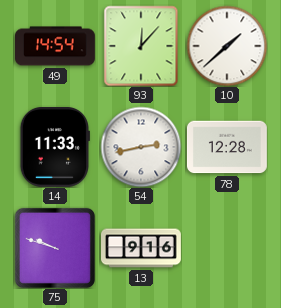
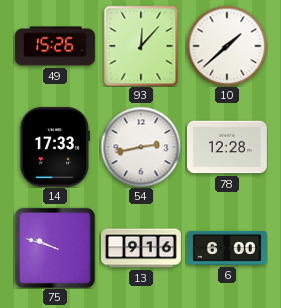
49: 14:54 -> 15:26
14: 11:33 -> 17:33
6: none -> 6:00
